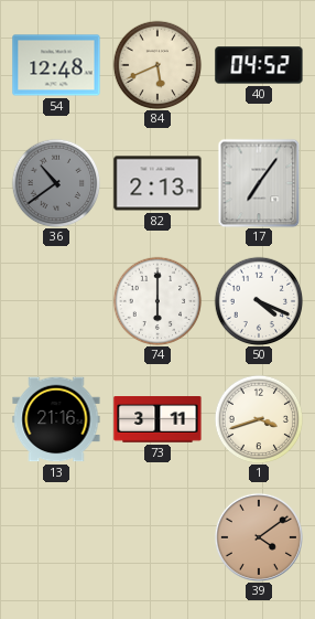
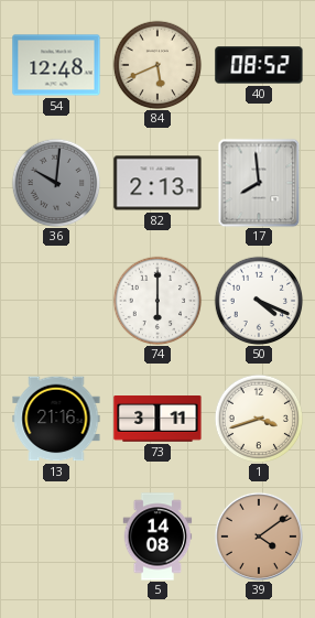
40: 04:52 -> 08:52
36: 10:39 -> 10:01
17: 7:06 -> 7:59
5: none -> 14:08
